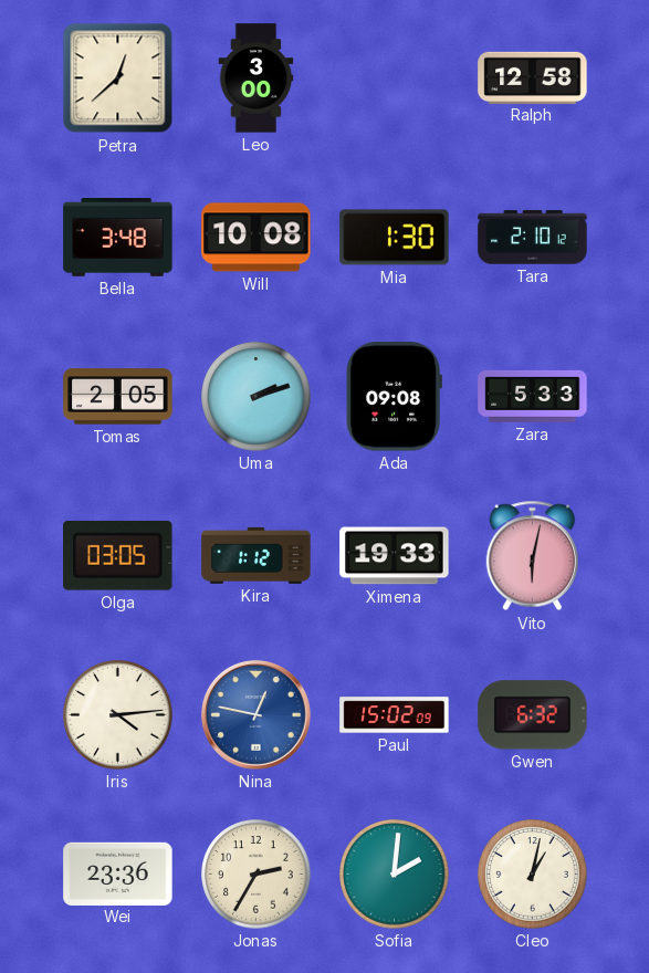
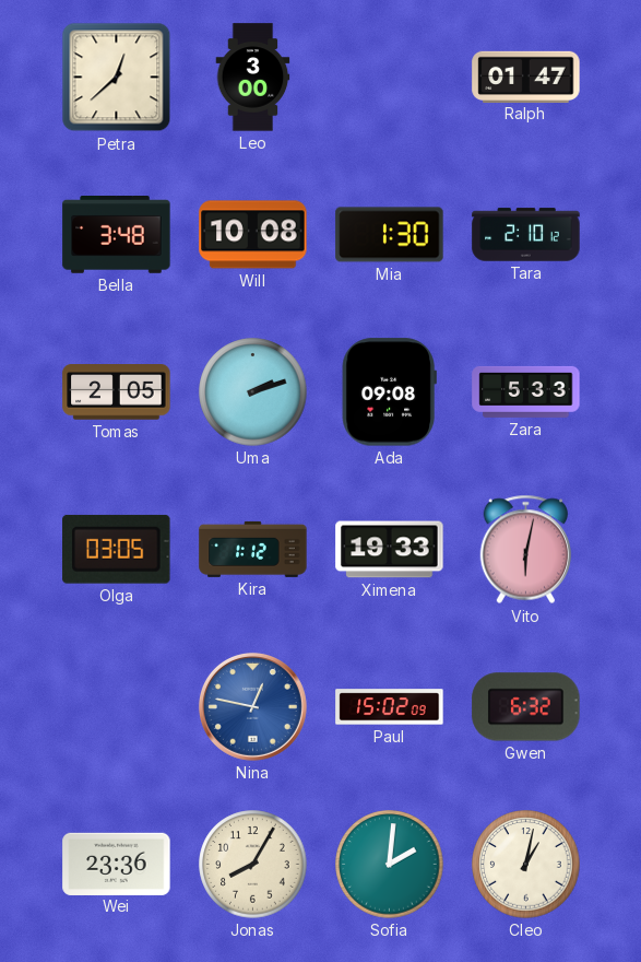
Ralph: 12:58 -> 01:47
Iris: 4:14 -> none
Jonas: 2:35 -> 8:05
